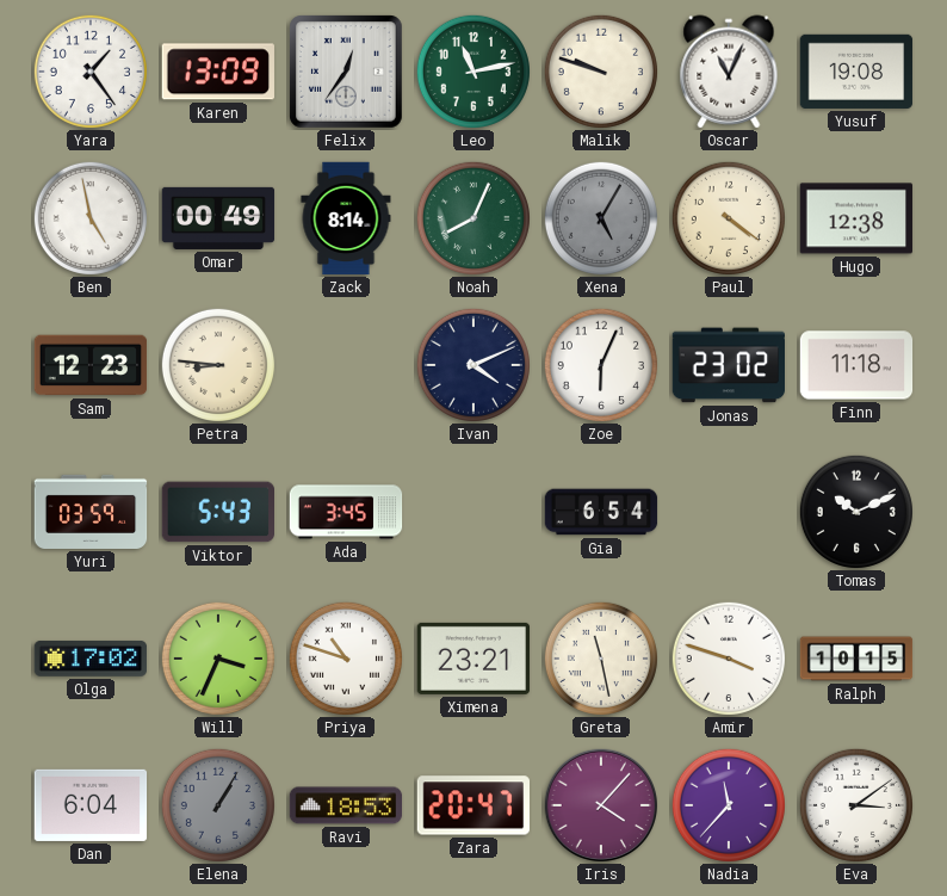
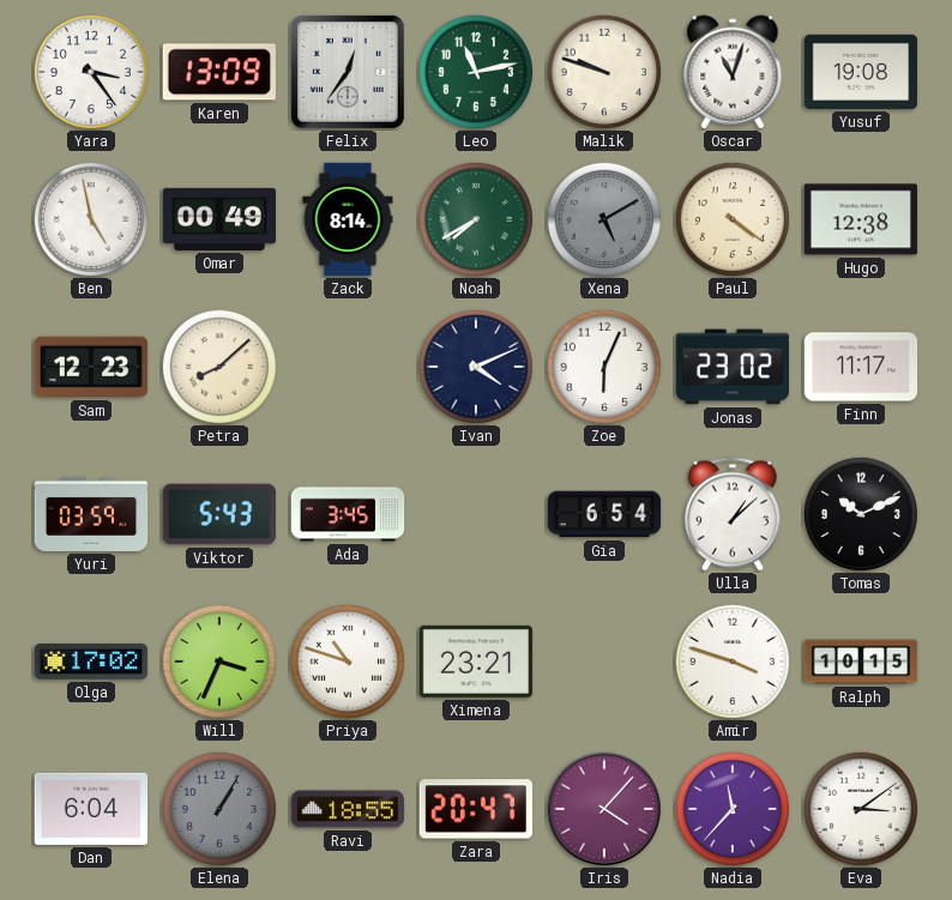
Yara: 1:24 -> 3:24
Oscar: 11:04 -> 11:03
Noah: 8:04 -> 7:40
Xena: 5:05 -> 5:10
Petra: 8:46 -> 8:08
Finn: 11:18 -> 11:17
Ulla: none -> 1:08
Greta: 11:28 -> none
Ravi: 18:53 -> 18:55
